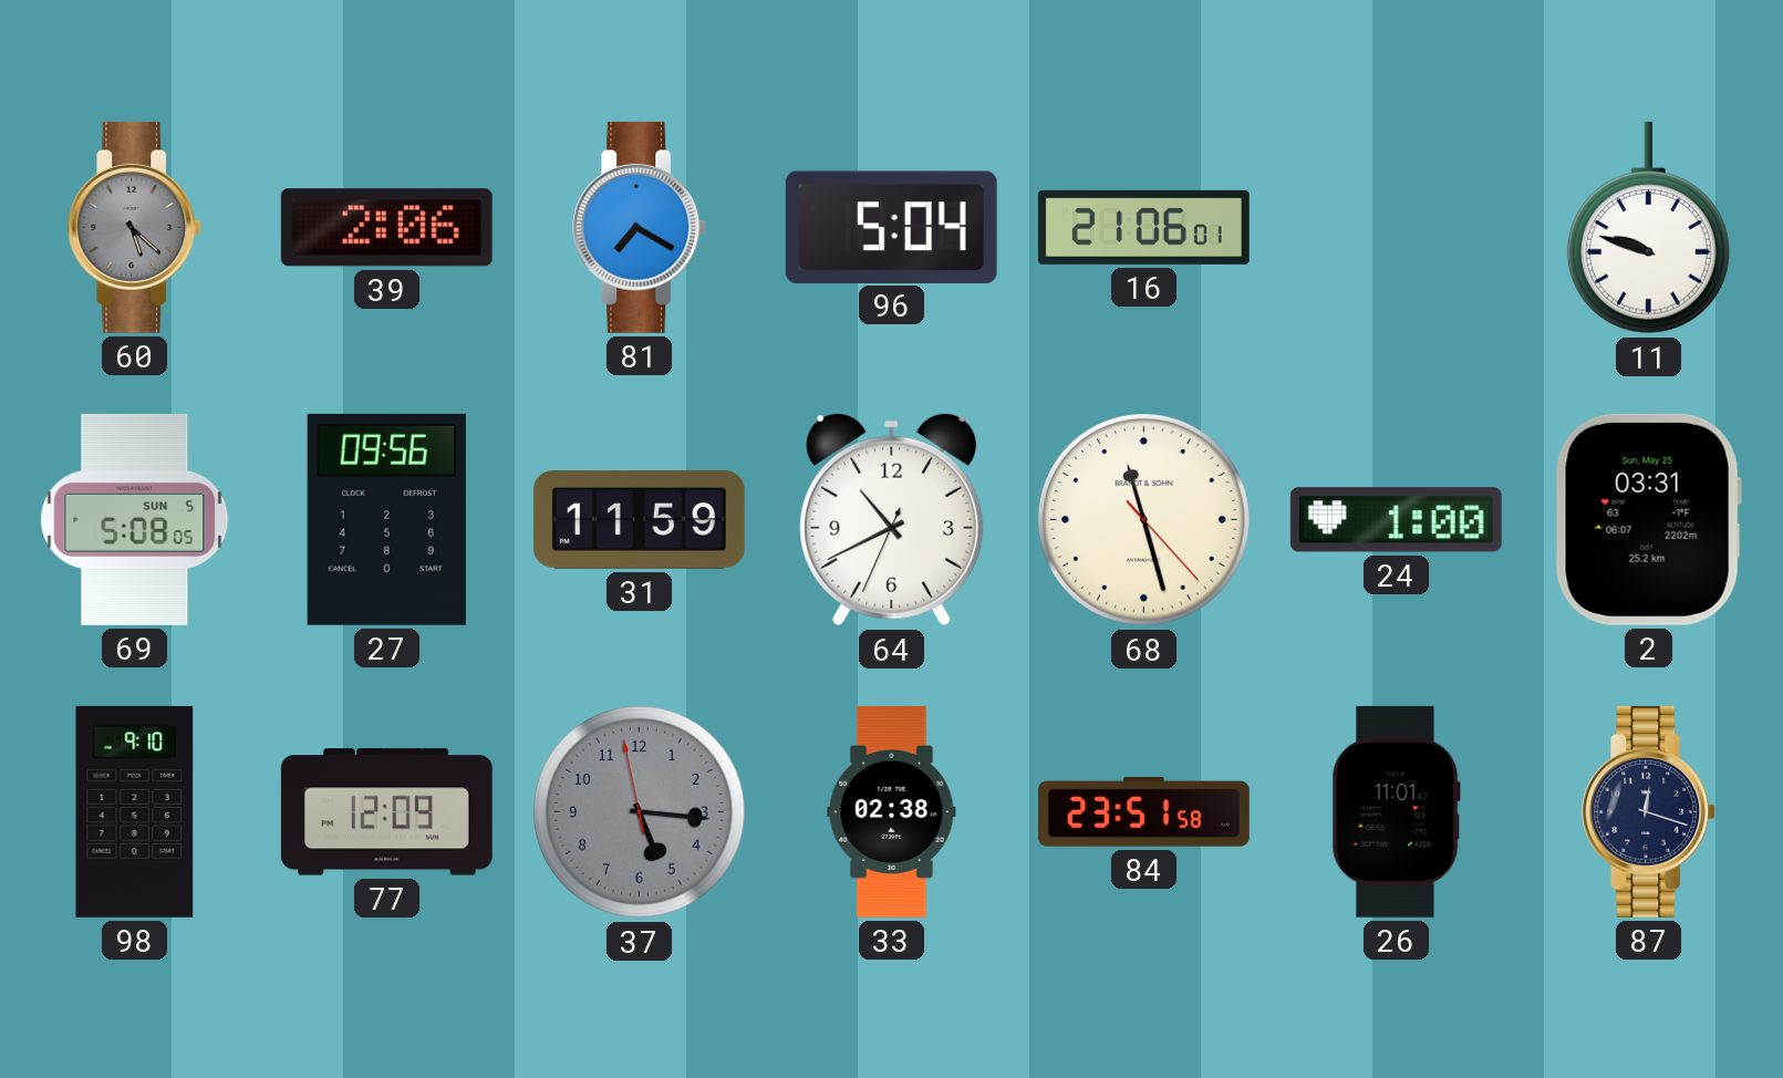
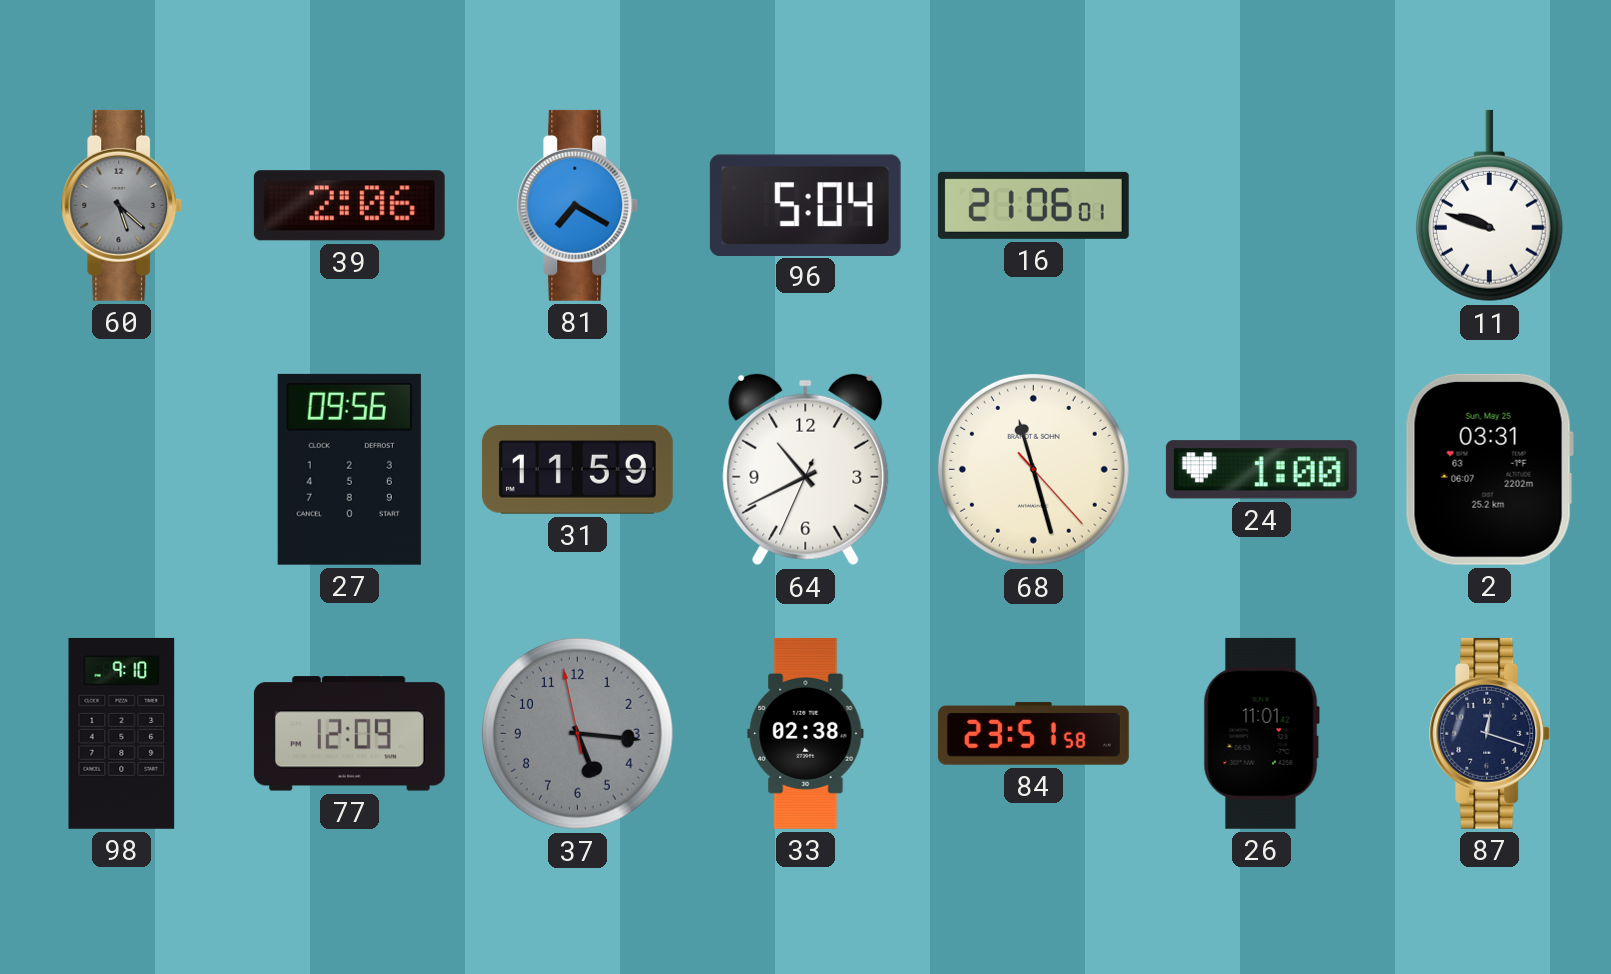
69: 5:08 -> none
